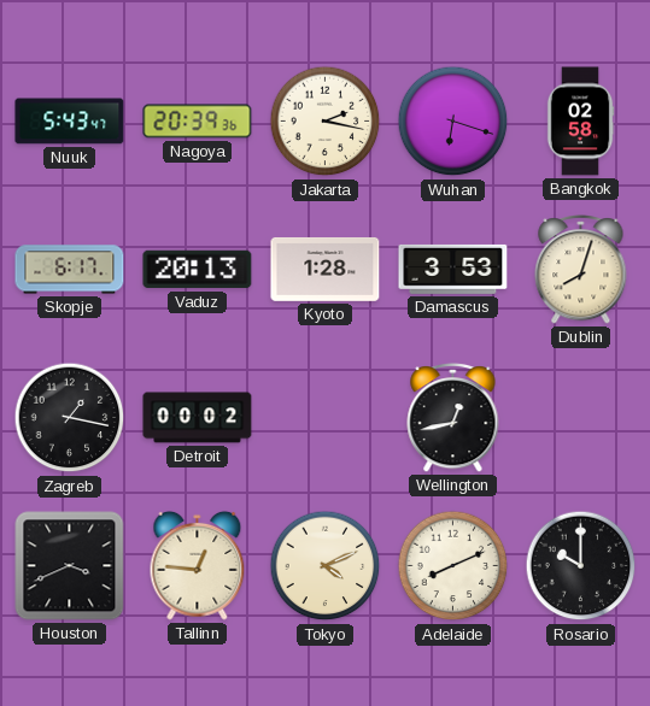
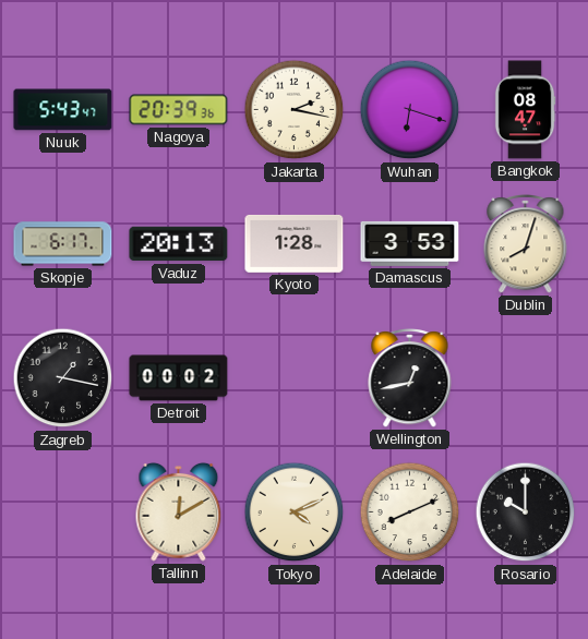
Bangkok: 02:58 -> 08:47
Houston: 3:41 -> none
Tallinn: 12:46 -> 12:10
